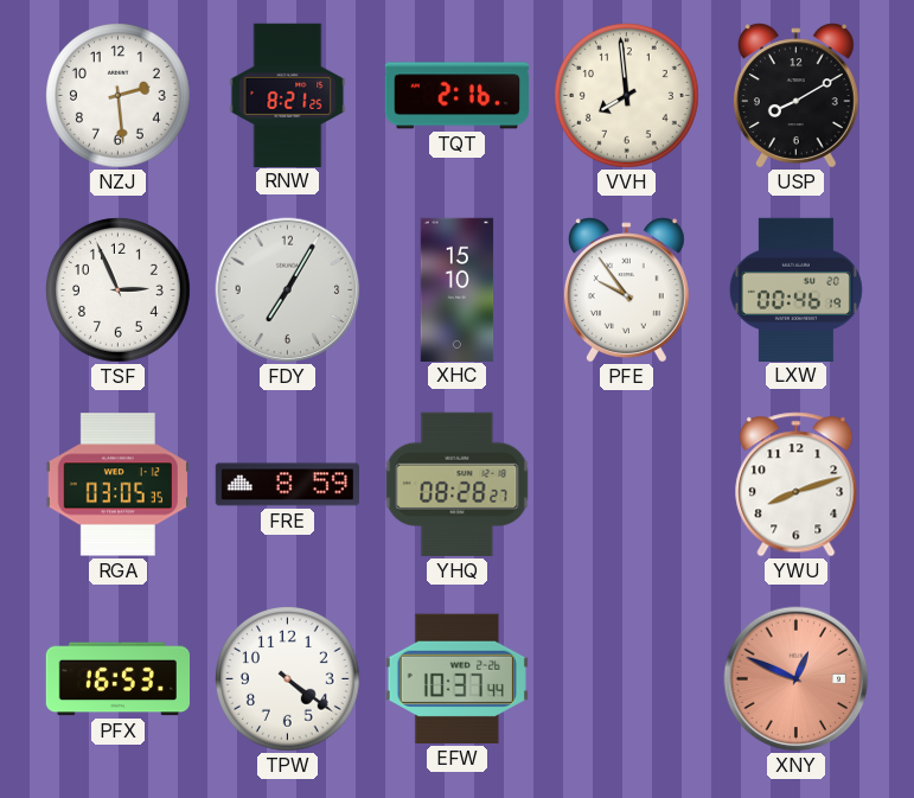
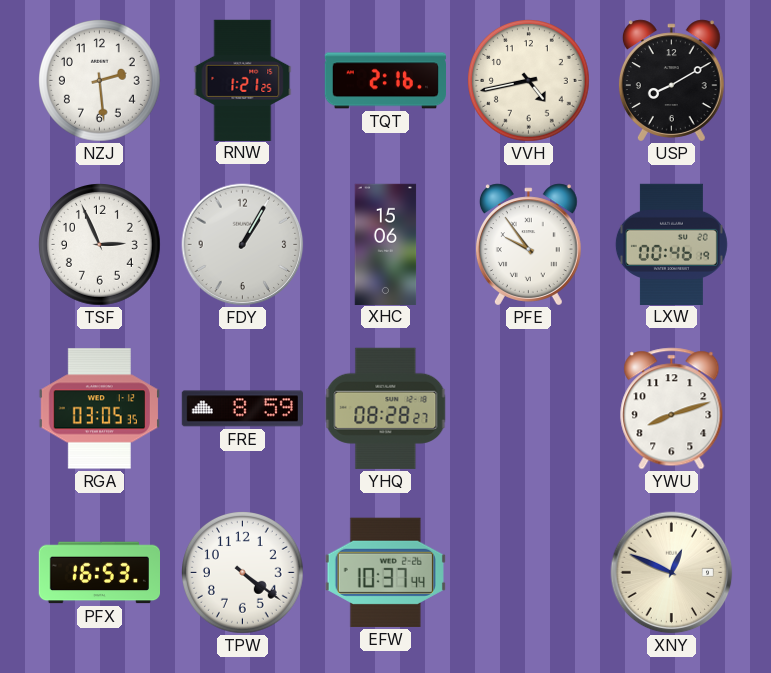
RNW: 8:21 -> 1:21
VVH: 7:59 -> 4:43
FDY: 7:05 -> 1:05
XHC: 15:10 -> 15:06
XNY dial: salmon -> cream
